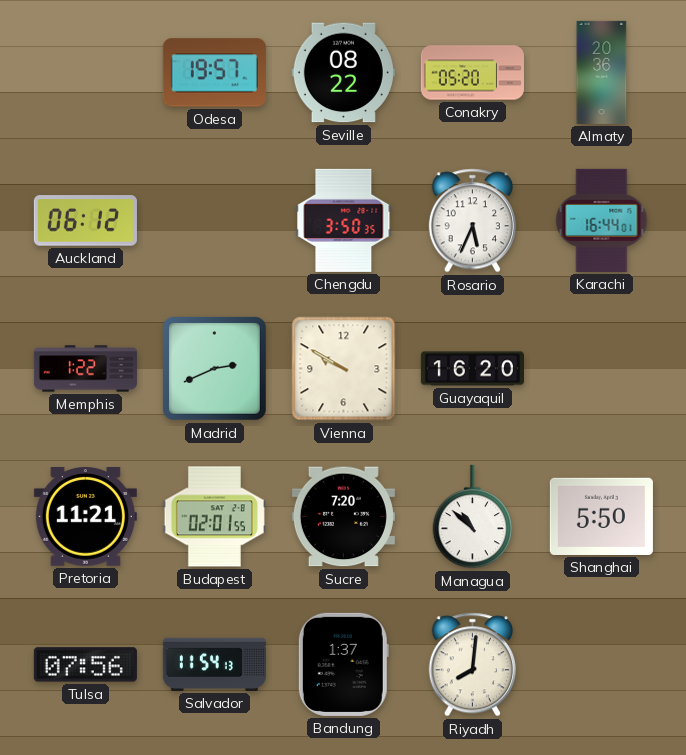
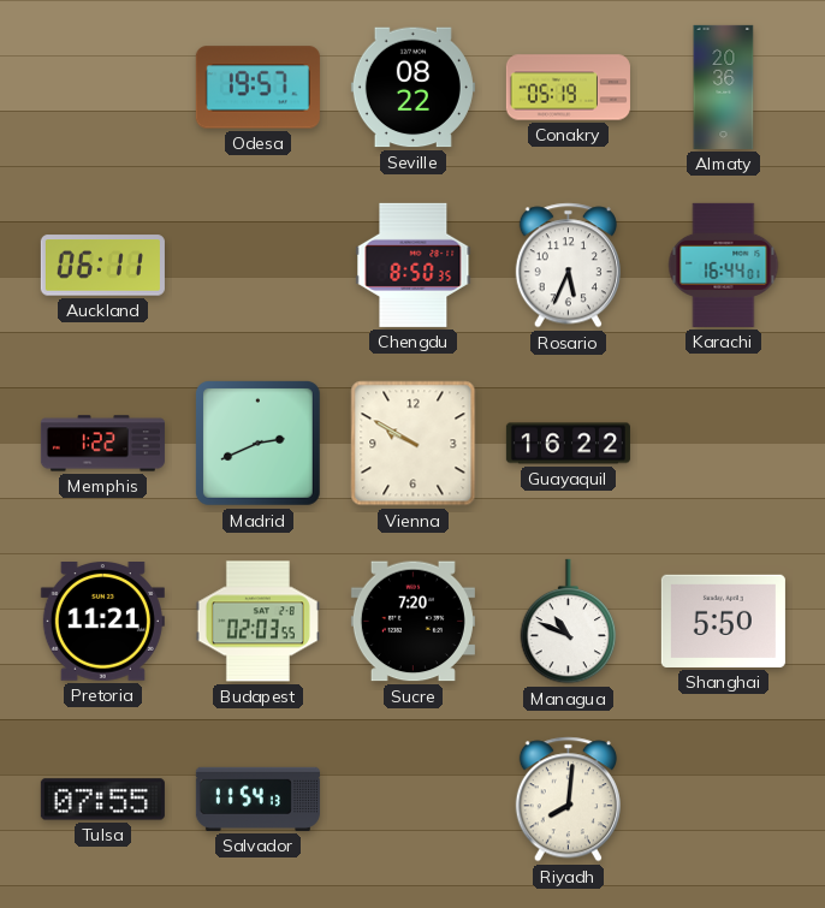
Conakry: 05:20 -> 05:19
Auckland: 06:12 -> 06:11
Chengdu: 3:50 -> 8:50
Guayaquil: 16:20 -> 16:22
Budapest: 02:01 -> 02:03
Managua: 10:52 -> 10:49
Tulsa: 07:56 -> 07:55
Bandung: 1:37 -> none
